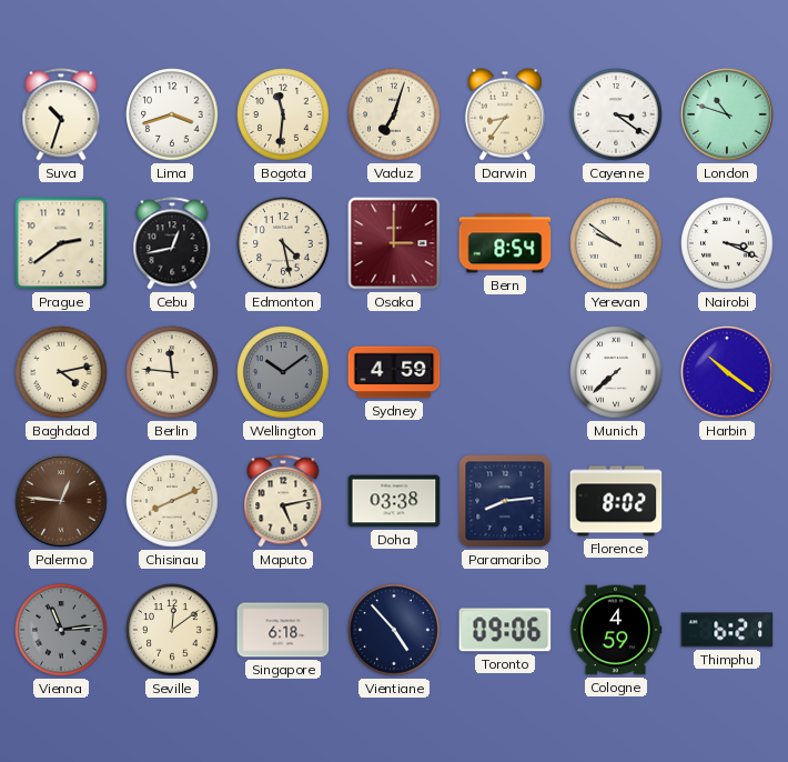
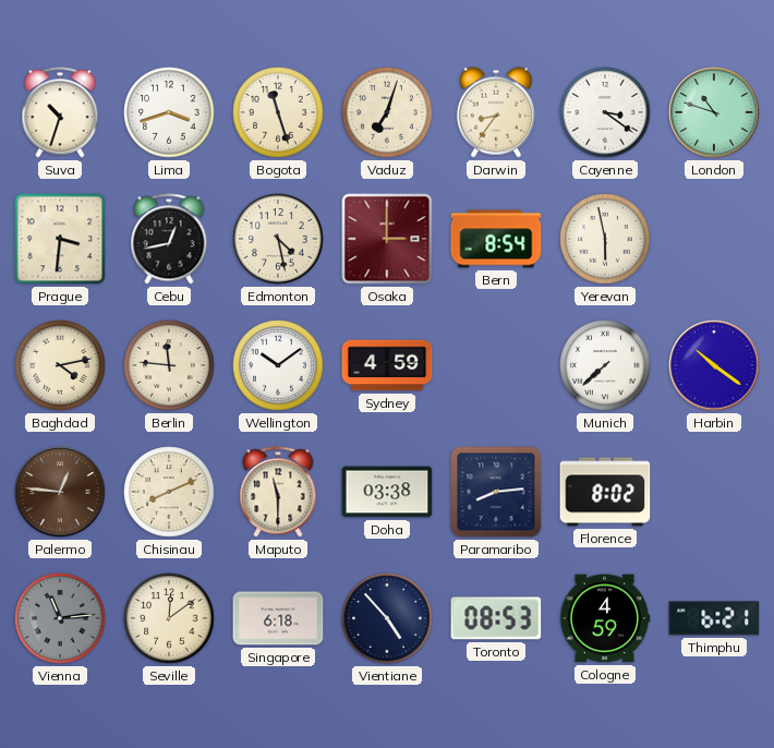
Bogota: 11:31 -> 11:27
Prague: 2:39 -> 3:31
Yerevan: 9:51 -> 5:58
Nairobi: 3:19 -> none
Wellington dial: grey -> white
Maputo: 5:13 -> 11:30
Toronto: 09:06 -> 08:53
